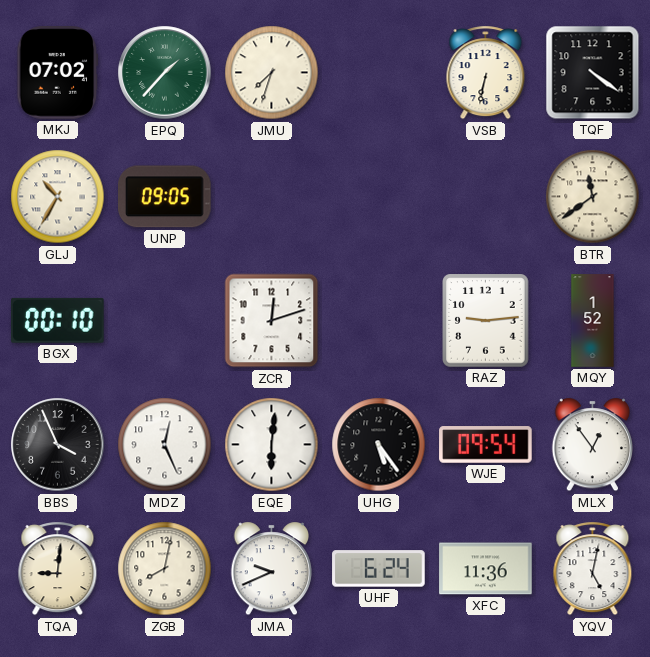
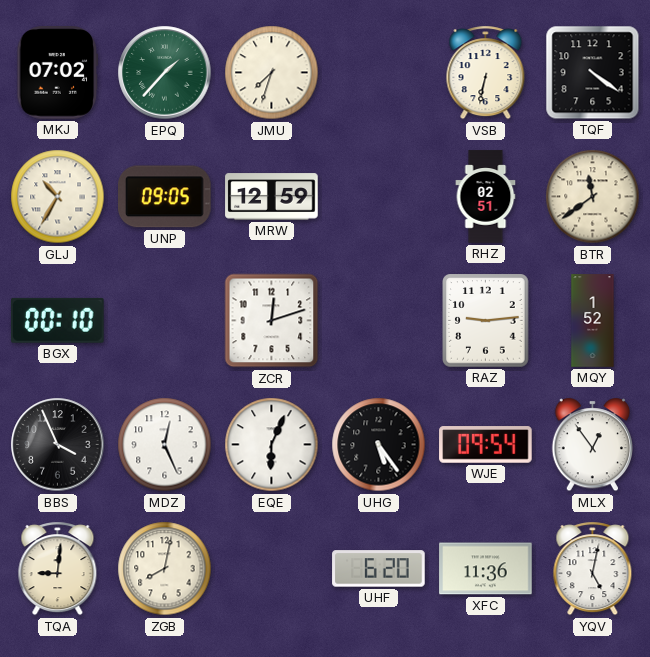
MRW: none -> 12:59
RHZ: none -> 02:51
EQE: 6:01 -> 6:04
JMA: 9:41 -> none
UHF: 6:24 -> 6:20
